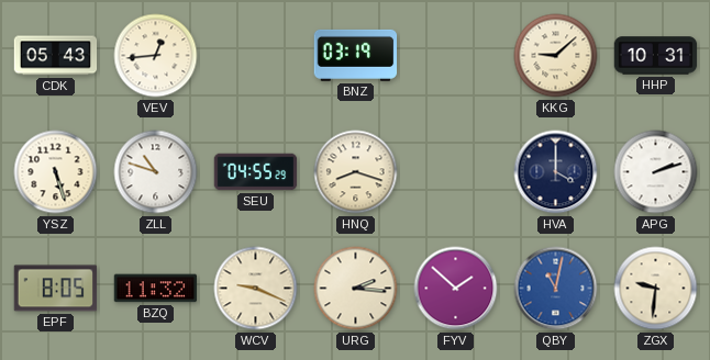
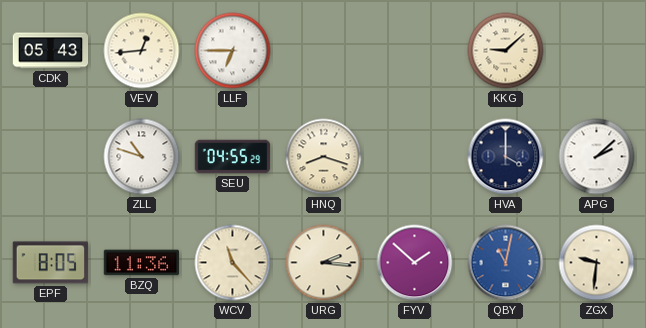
LLF: none -> 6:45
BNZ: 03:19 -> none
HHP: 10:31 -> none
YSZ: 5:27 -> none
APG: 2:12 -> 2:08
BZQ: 11:32 -> 11:36
WCV: 9:19 -> 11:23
